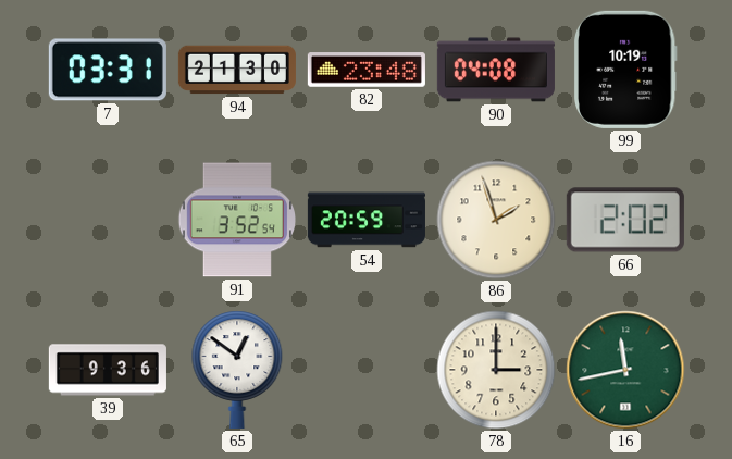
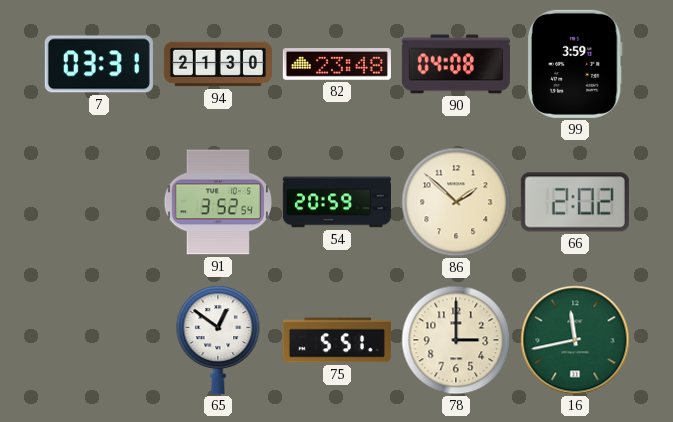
99: 10:19 -> 3:59
86: 1:57 -> 1:52
39: 9:36 -> none
75: none -> 5:51
